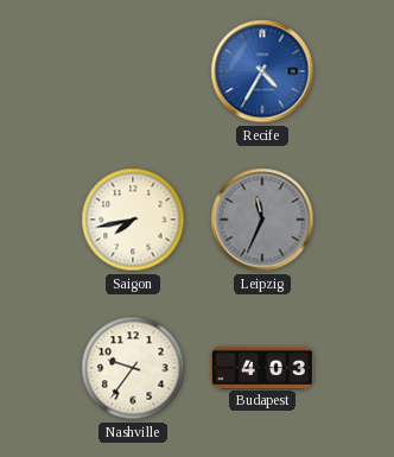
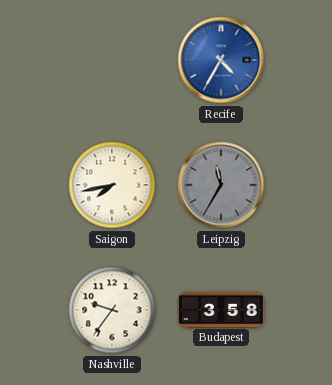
Leipzig: 11:34 -> 11:35
Budapest: 4:03 -> 3:58
